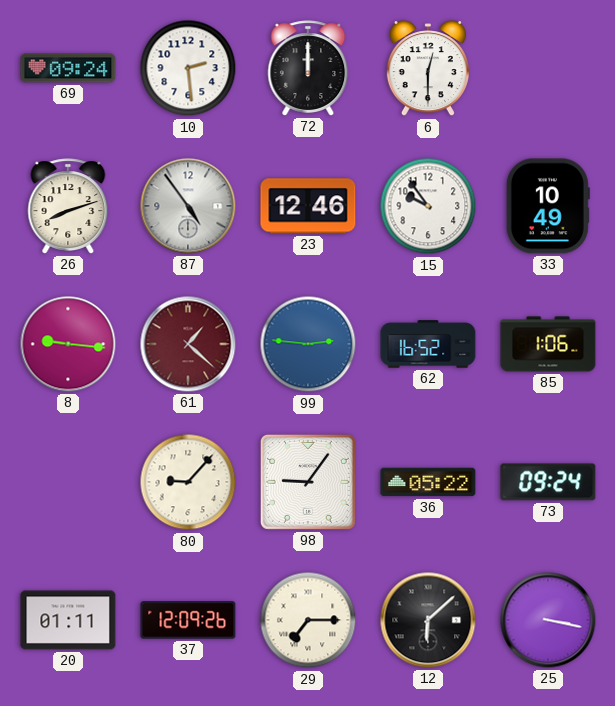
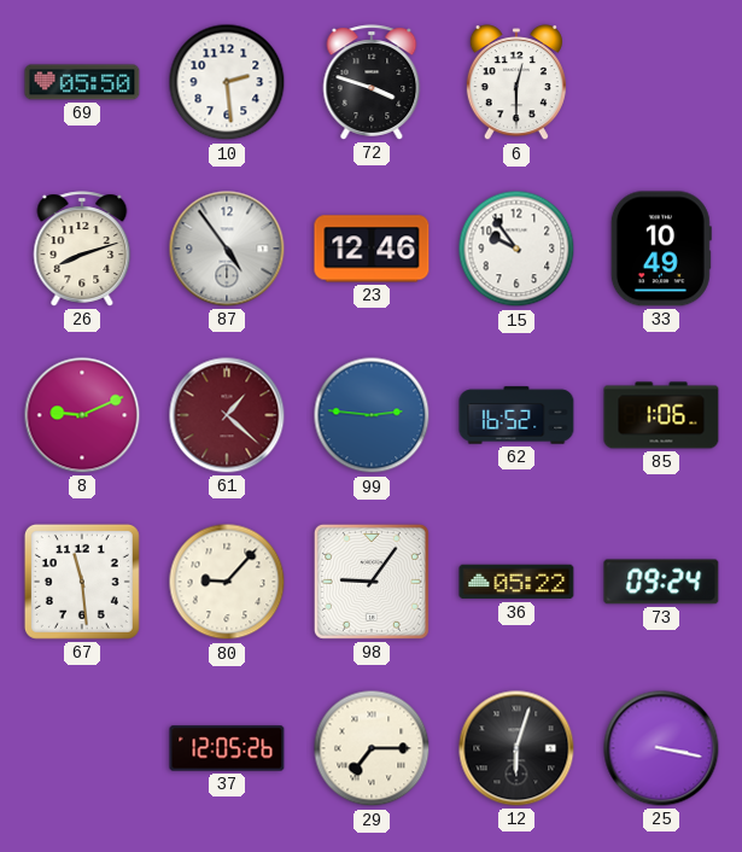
69: 09:24 -> 05:50
72: 12:00 -> 3:48
8: 9:16 -> 9:11
67: none -> 11:29
20: 01:11 -> none
37: 12:09 -> 12:05
12: 6:08 -> 6:03
